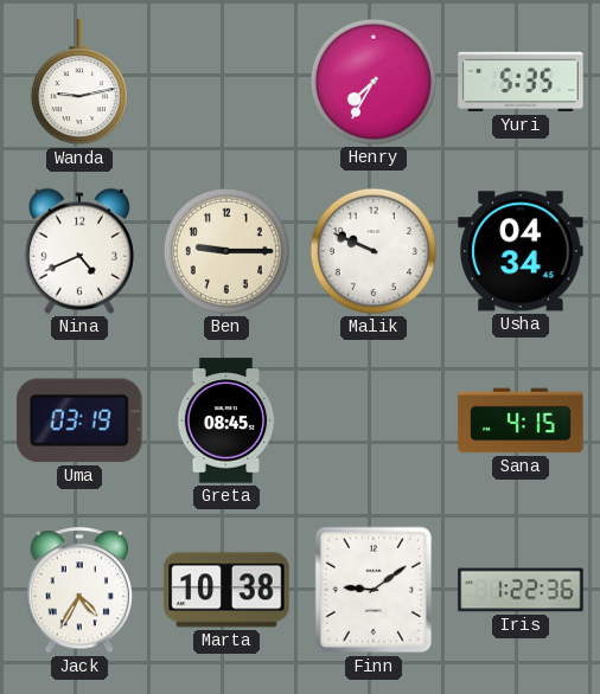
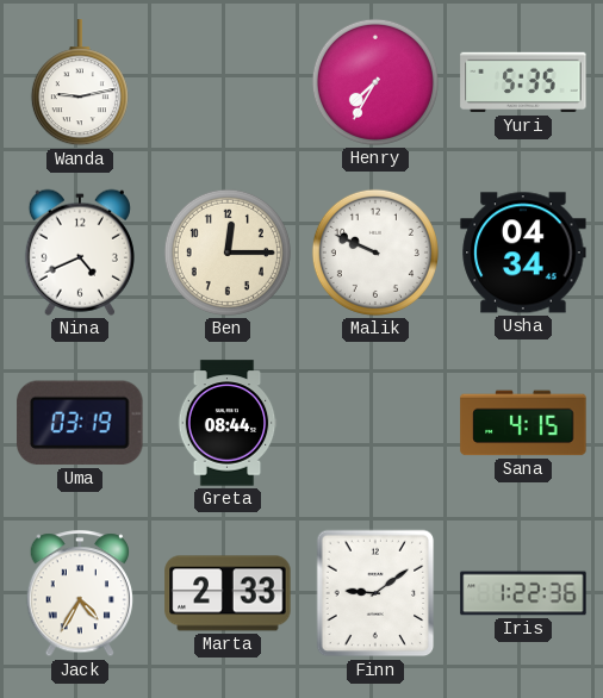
Ben: 9:15 -> 12:15
Greta: 08:45 -> 08:44
Marta: 10:38 -> 2:33
